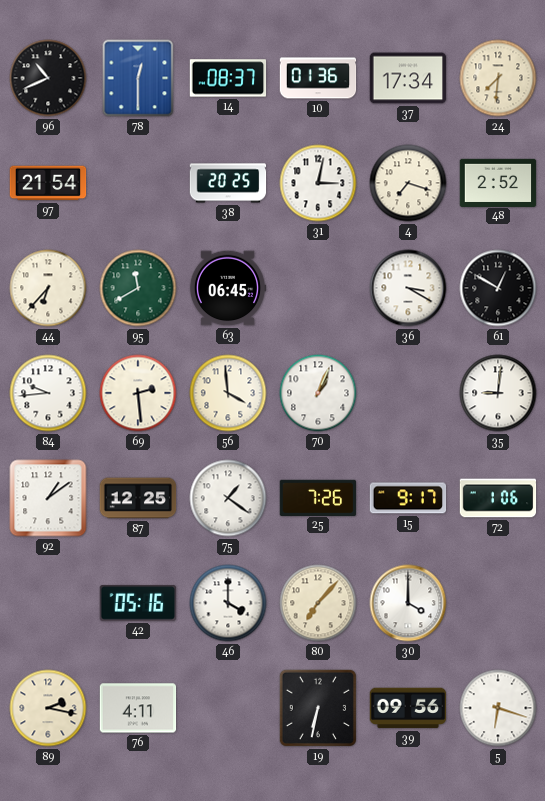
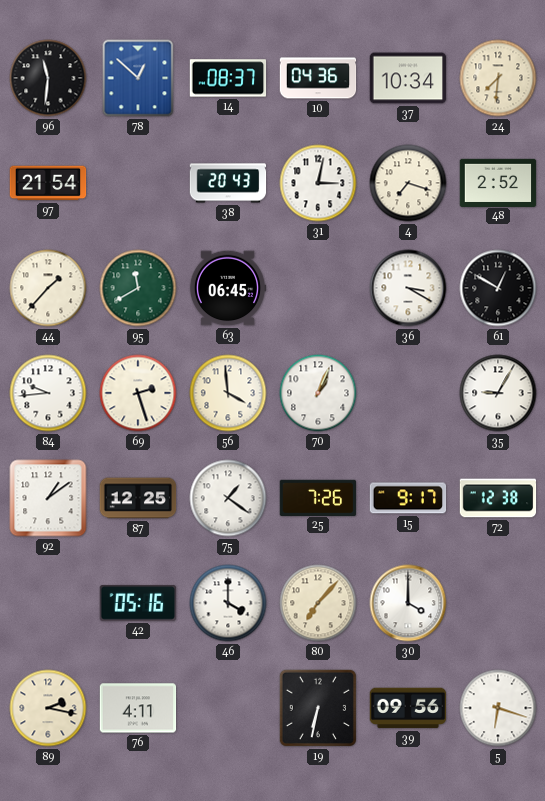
96: 10:41 -> 11:31
78: 12:30 -> 12:52
10: 01:36 -> 04:36
37: 17:34 -> 10:34
38: 20:25 -> 20:43
44: 6:37 -> 1:37
69: 2:29 -> 2:27
35: 9:01 -> 9:05
72: 1:06 -> 12:38
